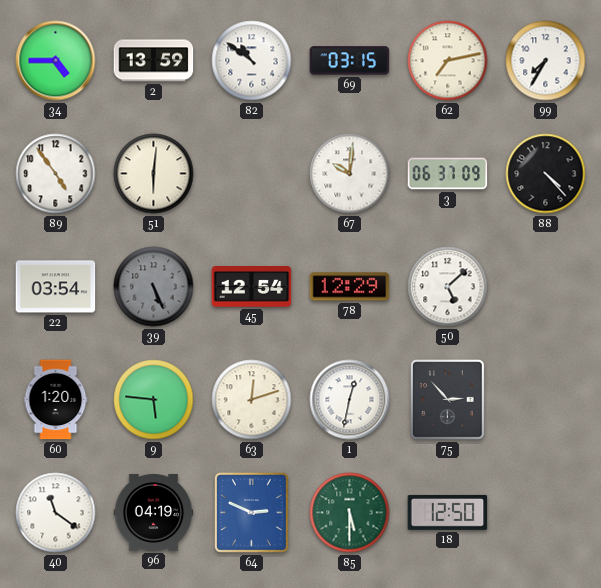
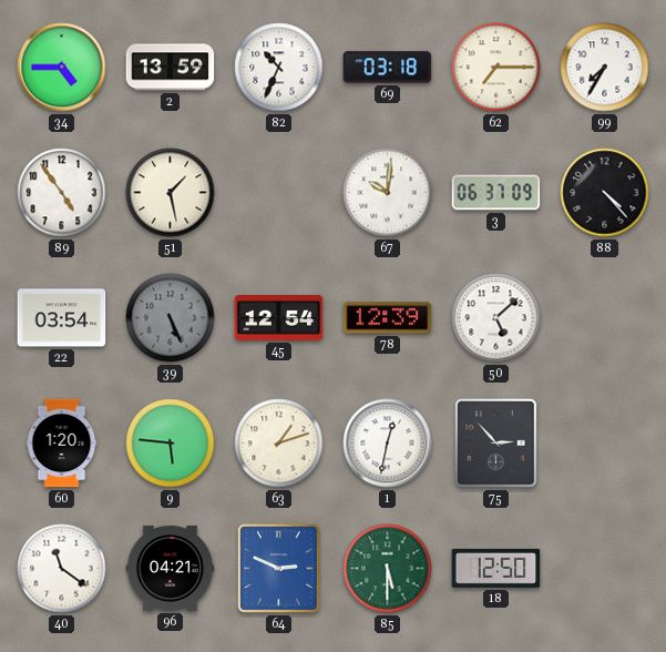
82: 10:51 -> 10:34
69: 03:15 -> 03:18
62: 7:13 -> 7:15
51: 6:01 -> 1:28
78: 12:29 -> 12:39
63: 12:12 -> 1:12
96: 04:19 -> 04:21
